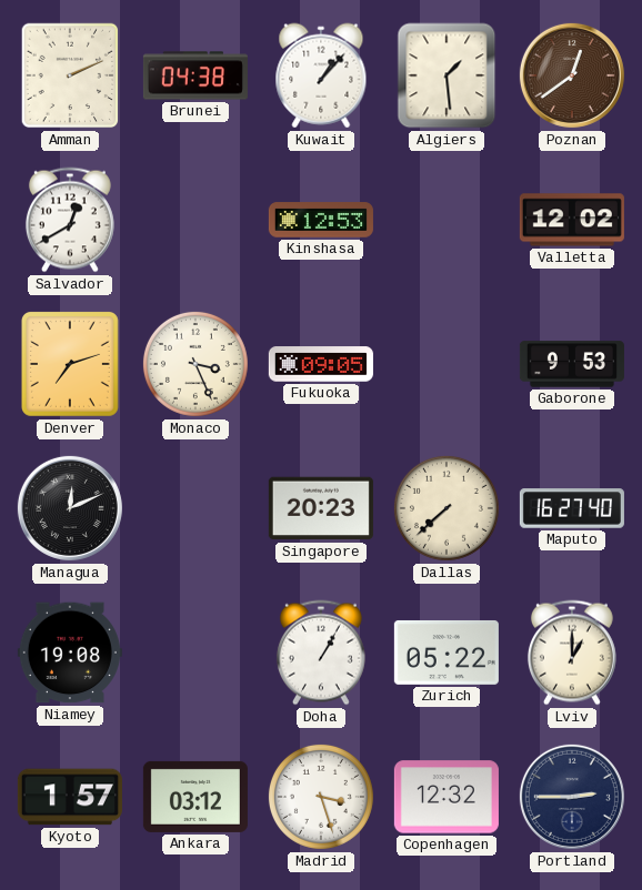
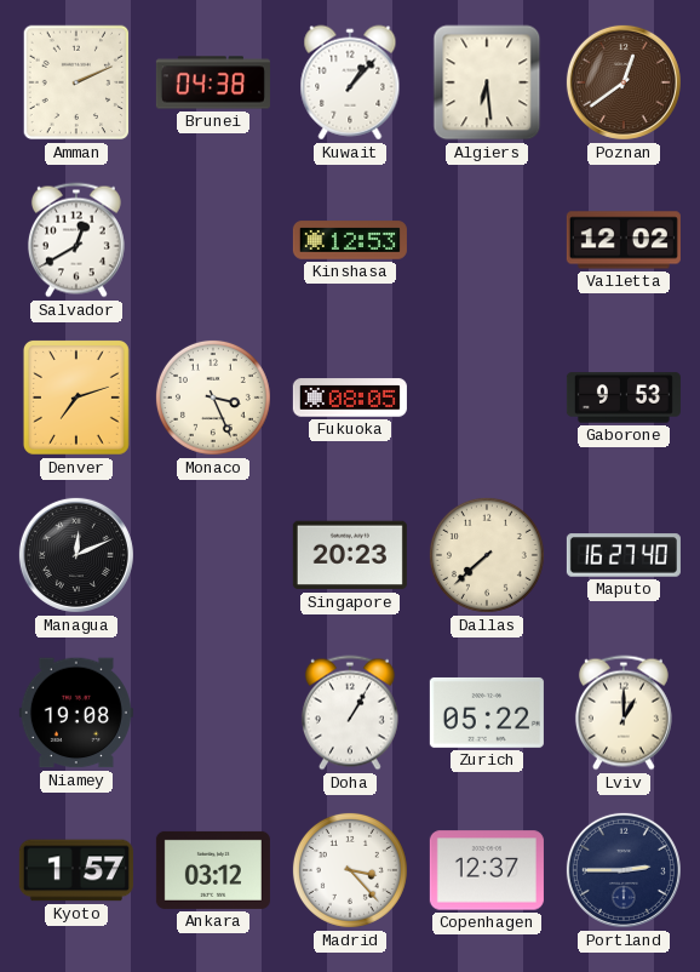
Algiers: 1:29 -> 6:29
Fukuoka: 09:05 -> 08:05
Madrid: 3:27 -> 3:23
Copenhagen: 12:32 -> 12:37
